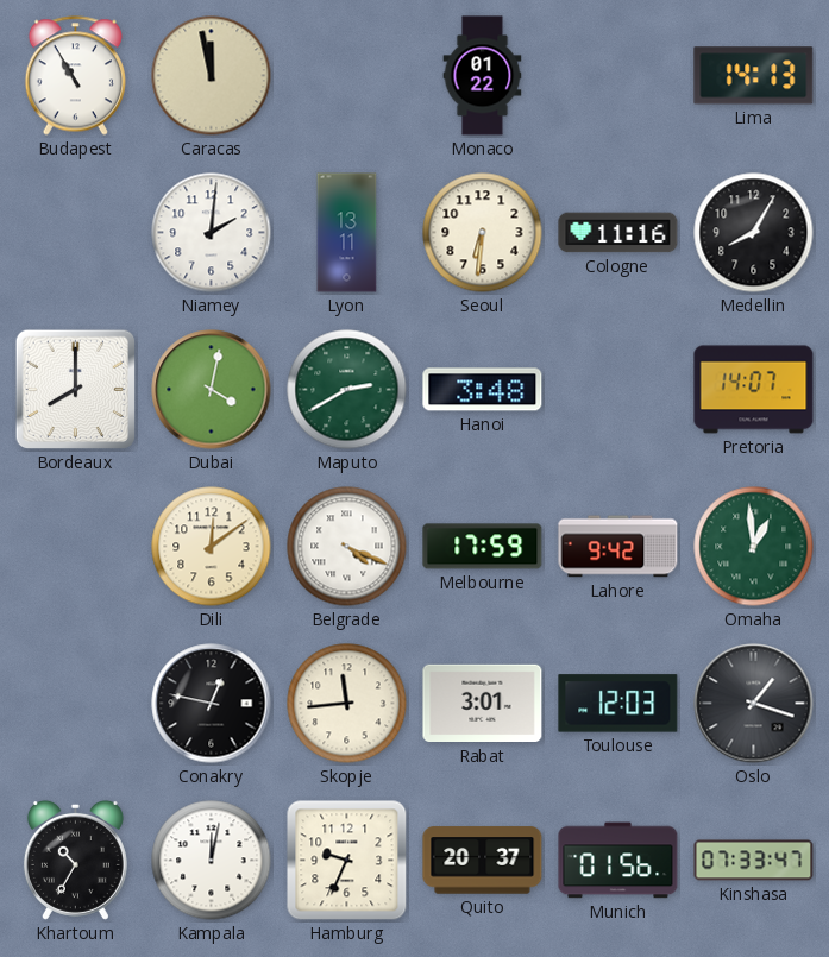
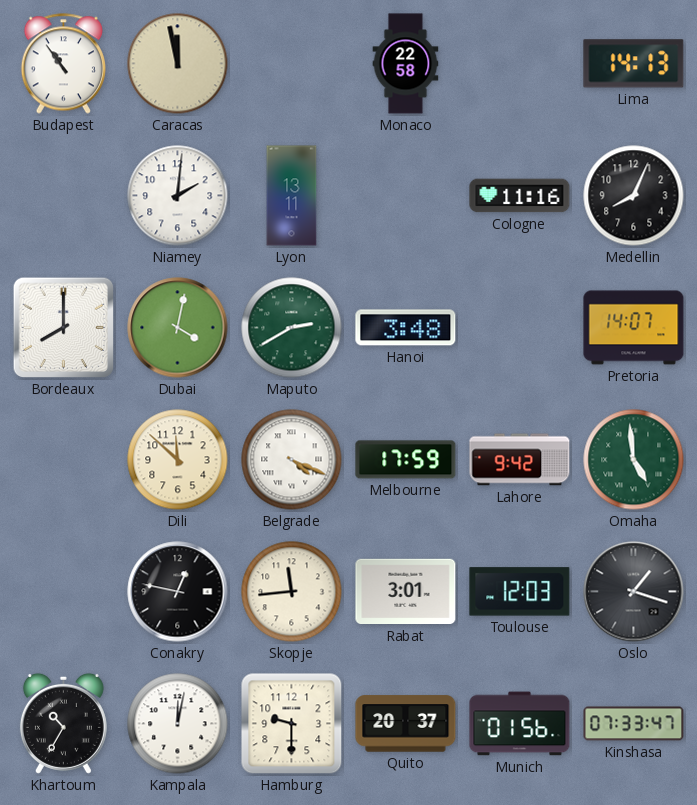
Budapest: 10:55 -> 10:54
Monaco: 01:22 -> 22:58
Seoul: 6:31 -> none
Medellin: 8:05 -> 8:04
Dili: 12:09 -> 11:52
Omaha: 12:59 -> 4:59
Hamburg: 9:34 -> 9:30
